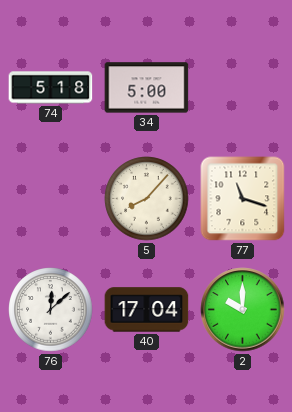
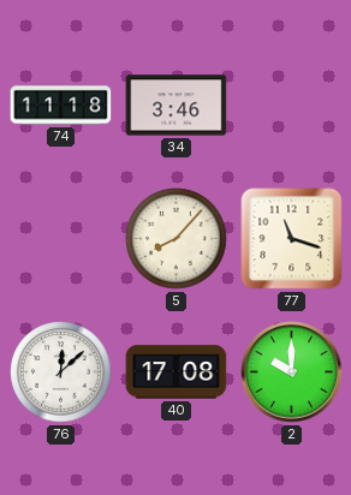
74: 5:18 -> 11:18
34: 5:00 -> 3:46
40: 17:04 -> 17:08
